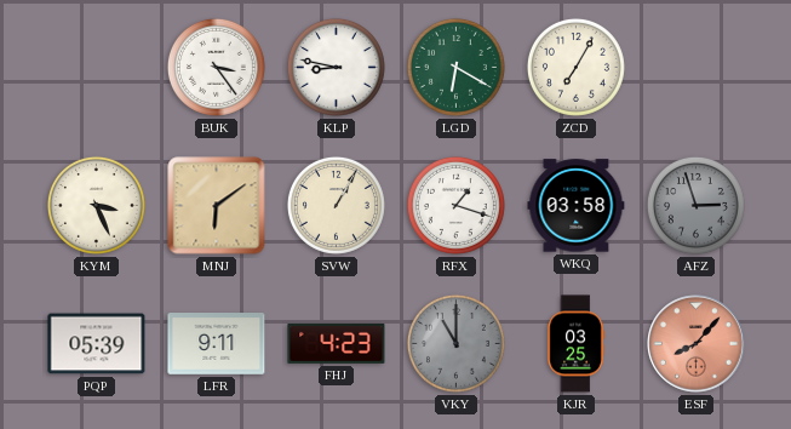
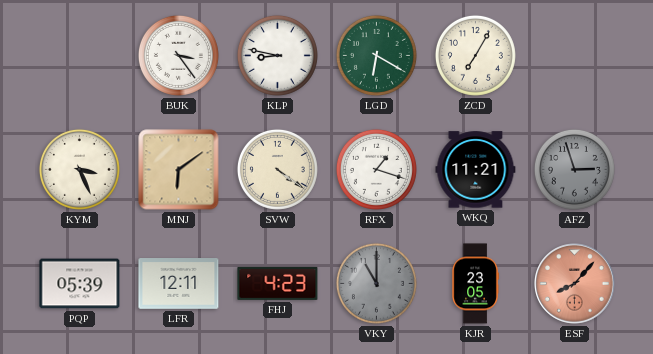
SVW: 1:05 -> 4:21
WKQ: 03:58 -> 11:21
LFR: 9:11 -> 12:11
KJR: 03:25 -> 23:05
